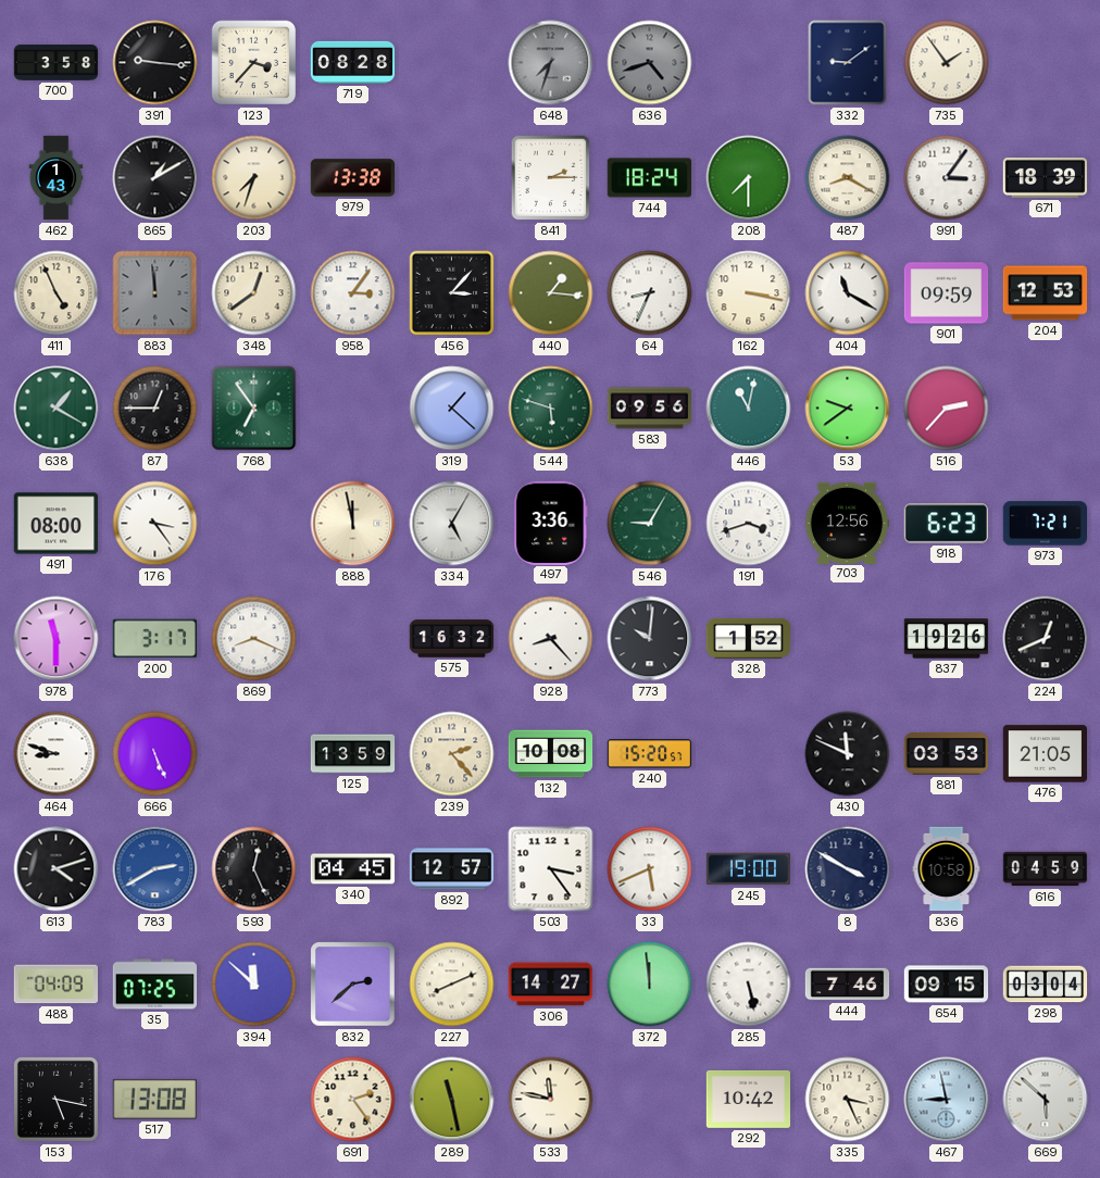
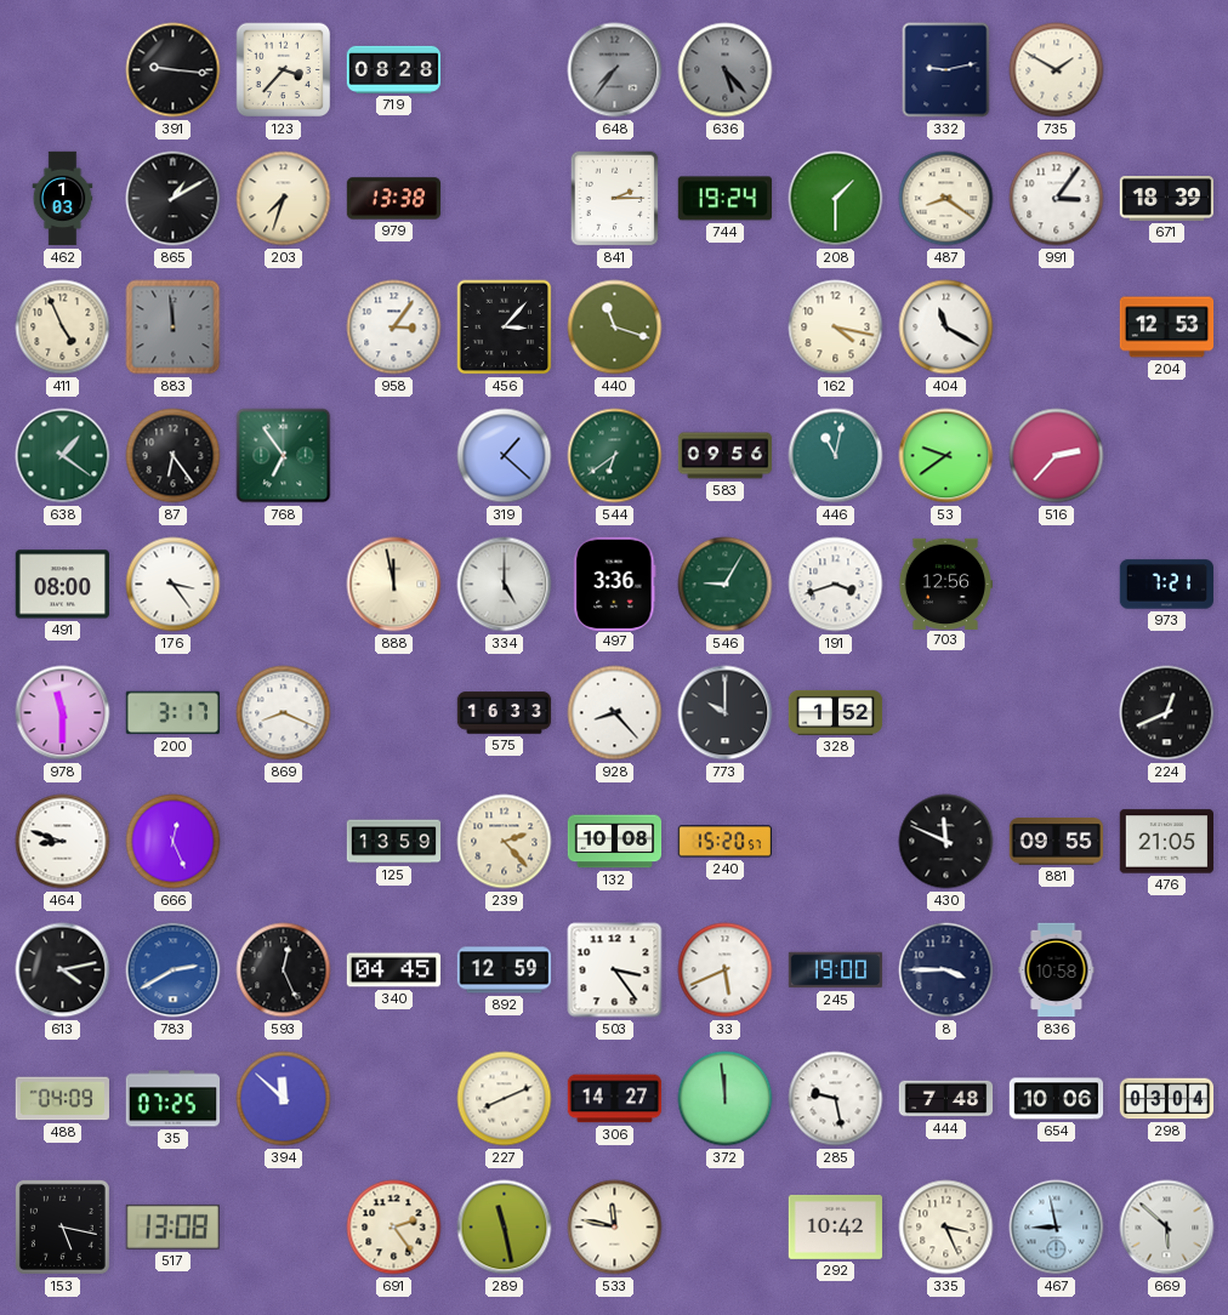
700: 3:58 -> none
648: 7:33 -> 7:36
636: 4:42 -> 5:23
332: 9:09 -> 9:13
735: 1:54 -> 1:50
462: 1:43 -> 1:03
744: 18:24 -> 19:24
208: 7:30 -> 1:30
487: 8:20 -> 8:21
348: 12:39 -> none
440: 1:16 -> 11:18
64: 8:34 -> none
162: 3:17 -> 4:17
901: 09:59 -> none
638: 1:20 -> 1:21
87: 12:45 -> 6:24
544: 5:48 -> 6:39
334: 5:05 -> 5:00
918: 6:23 -> none
575: 16:32 -> 16:33
773: 10:01 -> 10:00
837: 19:26 -> none
666: 5:26 -> 12:26
881: 03:53 -> 09:55
613: 4:12 -> 4:13
892: 12:57 -> 12:59
8: 3:50 -> 3:45
616: 04:59 -> none
832: 2:38 -> none
285: 5:28 -> 9:28
444: 7:46 -> 7:48
654: 09:15 -> 10:06
